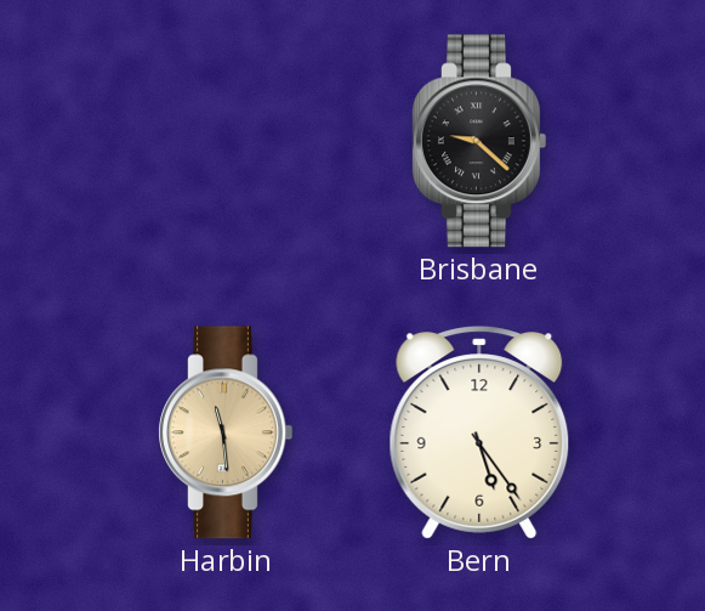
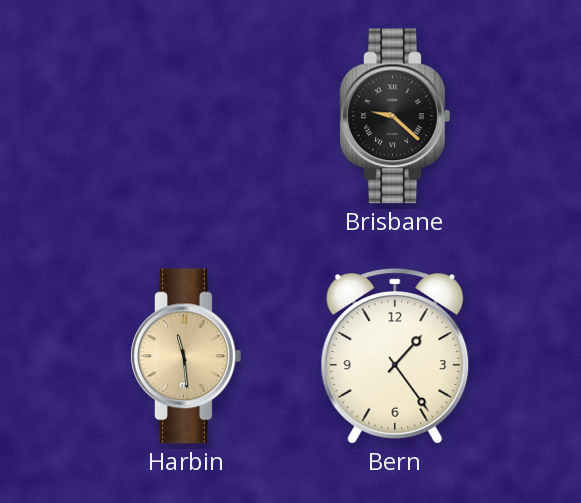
Bern: 5:24 -> 1:24
